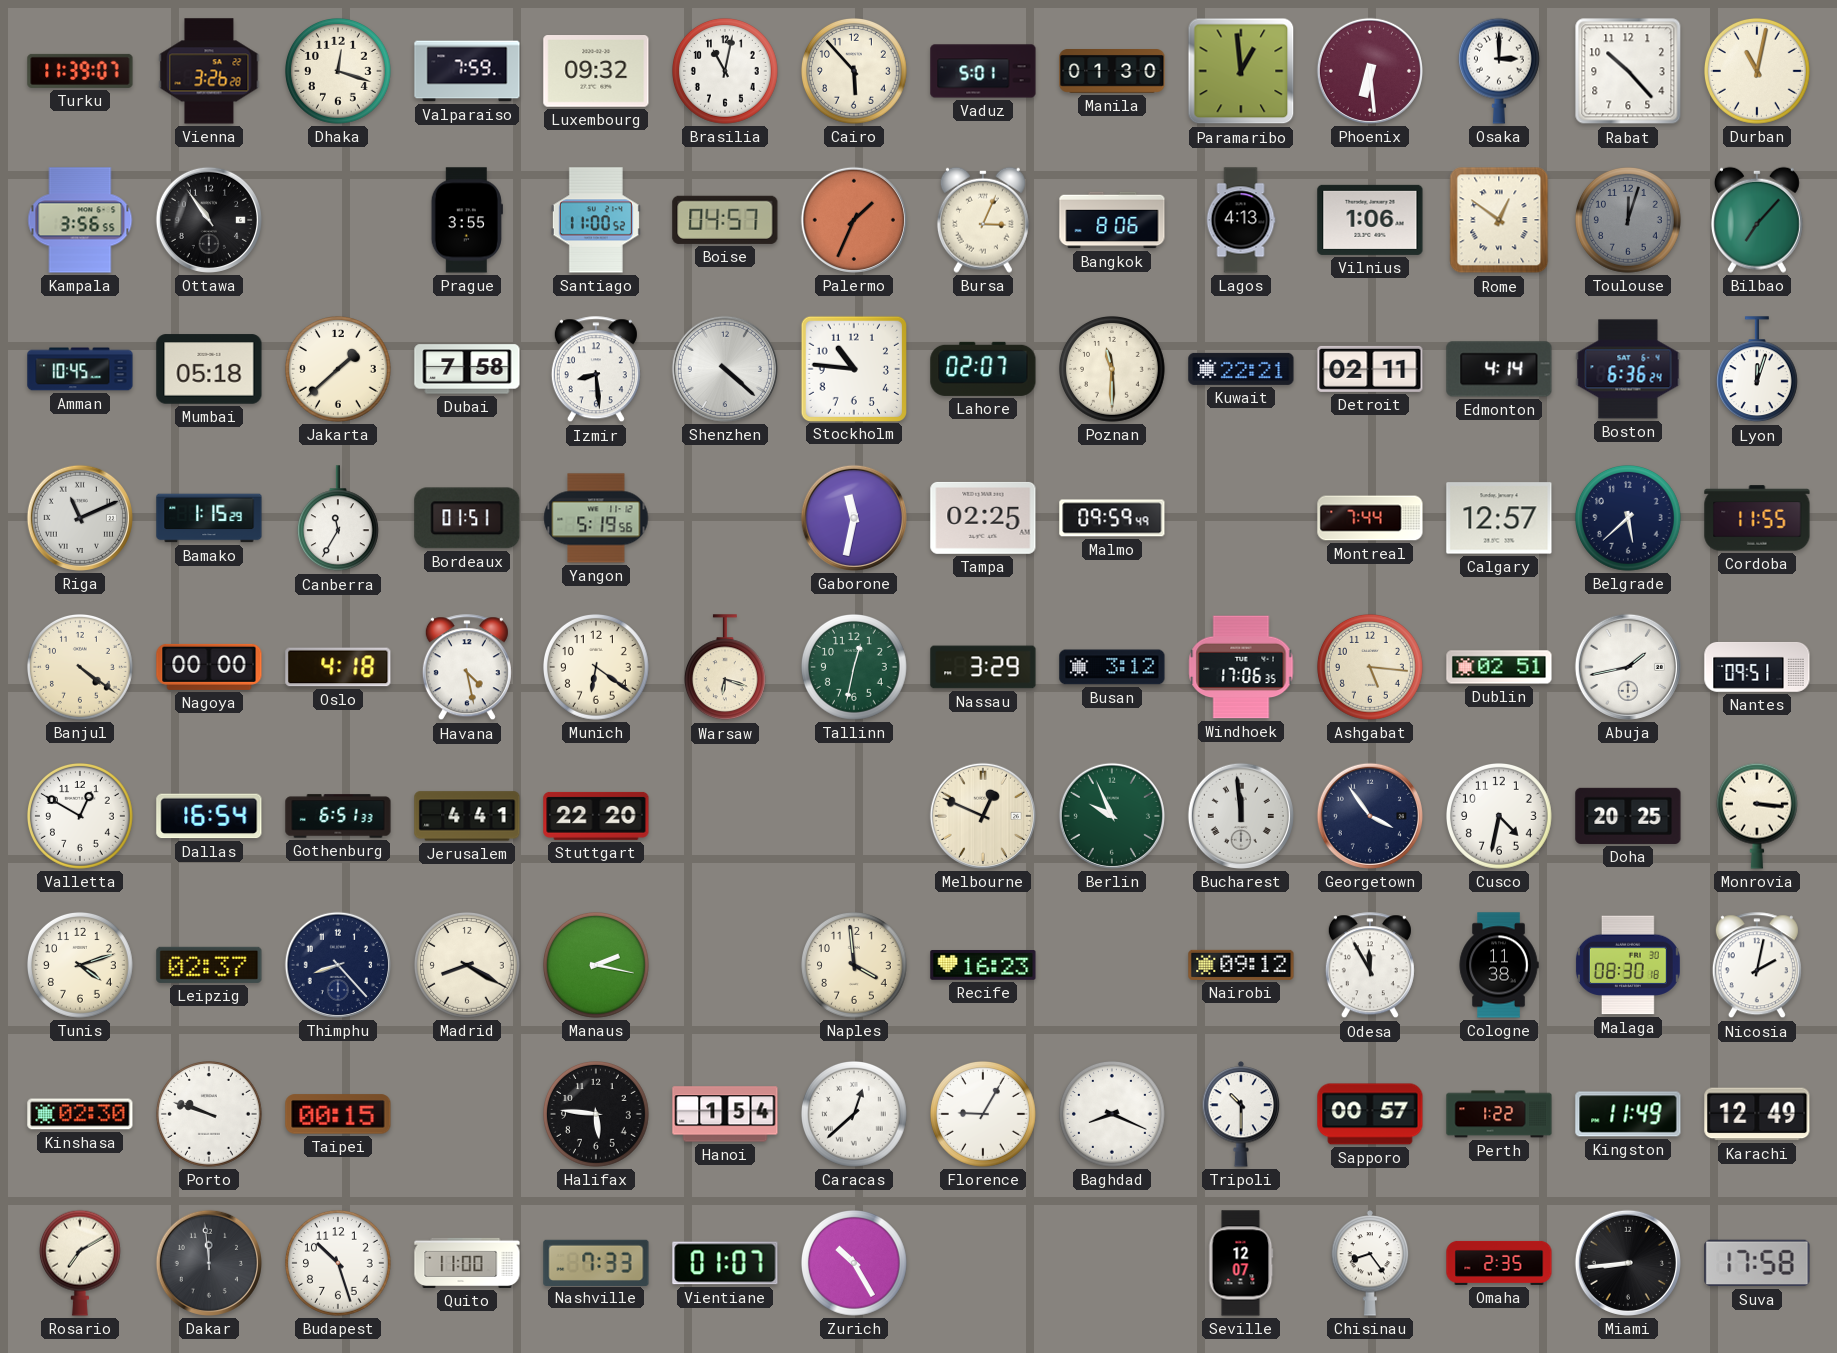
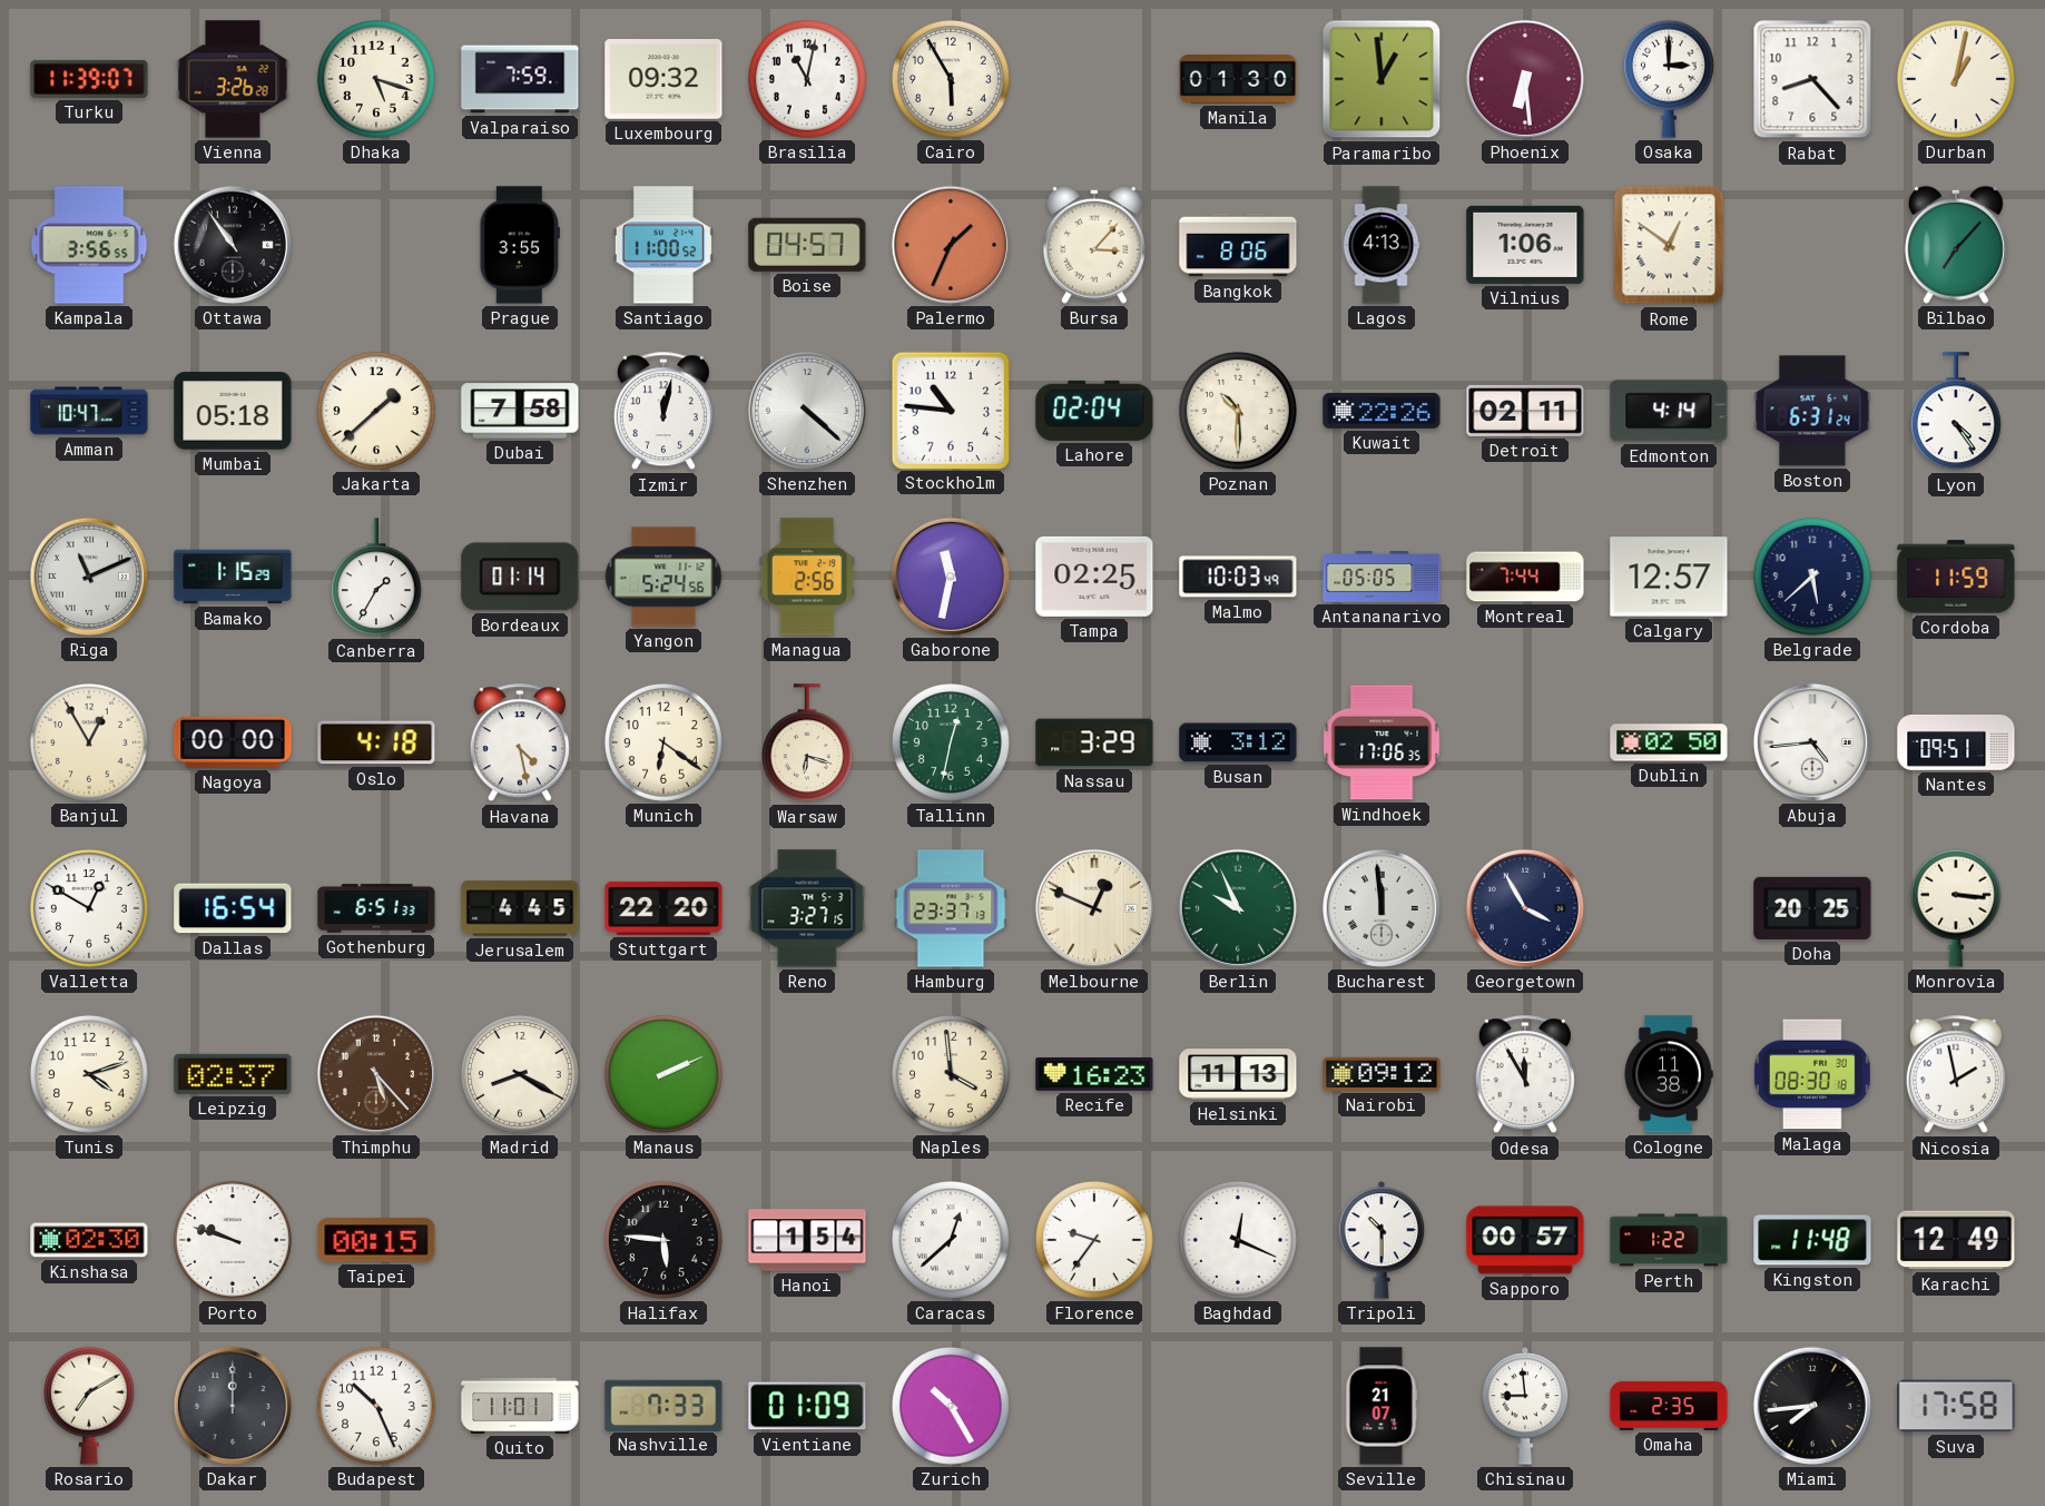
Dhaka: 12:18 -> 5:18
Cairo: 5:53 -> 5:55
Vaduz: 5:01 -> none
Rabat: 10:23 -> 8:23
Durban: 11:02 -> 1:02
Bursa: 3:04 -> 3:07
Toulouse: 12:03 -> none
Amman: 10:45 -> 10:47
Izmir: 8:29 -> 12:02
Lahore: 02:07 -> 02:04
Poznan: 11:30 -> 10:30
Kuwait: 22:21 -> 22:26
Boston: 6:36 -> 6:31
Lyon: 12:03 -> 4:24
Canberra: 11:35 -> 1:35
Bordeaux: 01:51 -> 01:14
Yangon: 5:19 -> 5:24
Managua: none -> 2:56
Malmo: 09:59 -> 10:03
Antananarivo: none -> 05:05
Cordoba: 11:55 -> 11:59
Banjul: 4:21 -> 12:55
Ashgabat: 5:16 -> none
Dublin: 02:51 -> 02:50
Abuja: 1:43 -> 4:44
Jerusalem: 4:41 -> 4:45
Reno: none -> 3:27
Hamburg: none -> 23:37
Georgetown: 3:54 -> 3:55
Cusco: 4:32 -> none
Thimphu: 8:23 -> 5:23
Thimphu dial: navy -> brown
Manaus: 2:17 -> 2:11
Helsinki: none -> 11:13
Nicosia: 2:02 -> 1:58
Florence: 9:05 -> 9:36
Baghdad: 8:19 -> 12:19
Kingston: 11:49 -> 11:48
Dakar: 11:59 -> 12:00
Budapest: 10:27 -> 10:26
Quito: 11:00 -> 11:01
Vientiane: 01:07 -> 01:09
Seville: 12:07 -> 21:07
Chisinau: 8:24 -> 8:59
Miami: 8:44 -> 7:44
